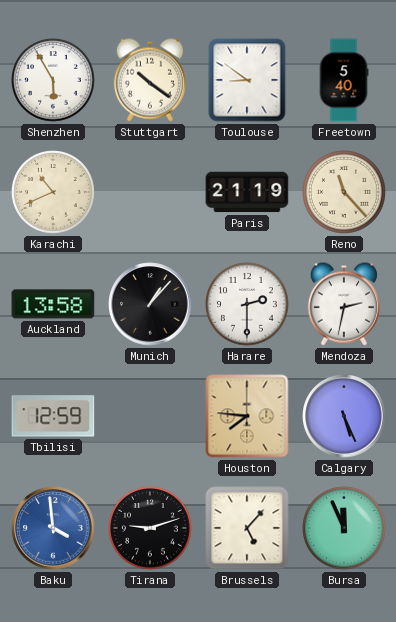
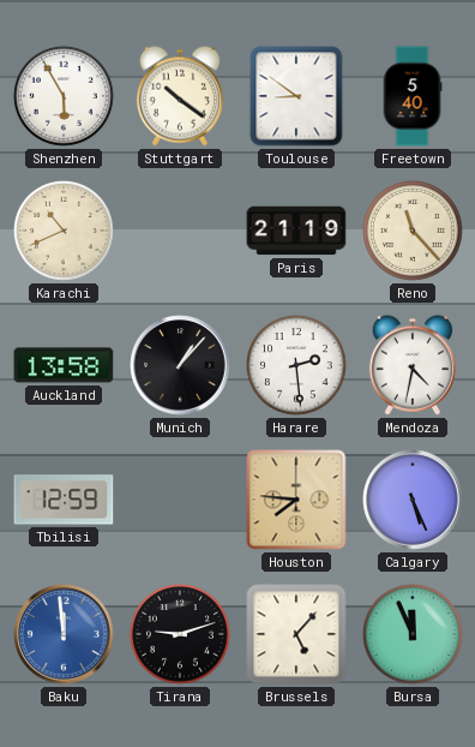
Harare: 2:30 -> 2:29
Mendoza: 2:32 -> 4:32
Baku: 3:59 -> 11:59
